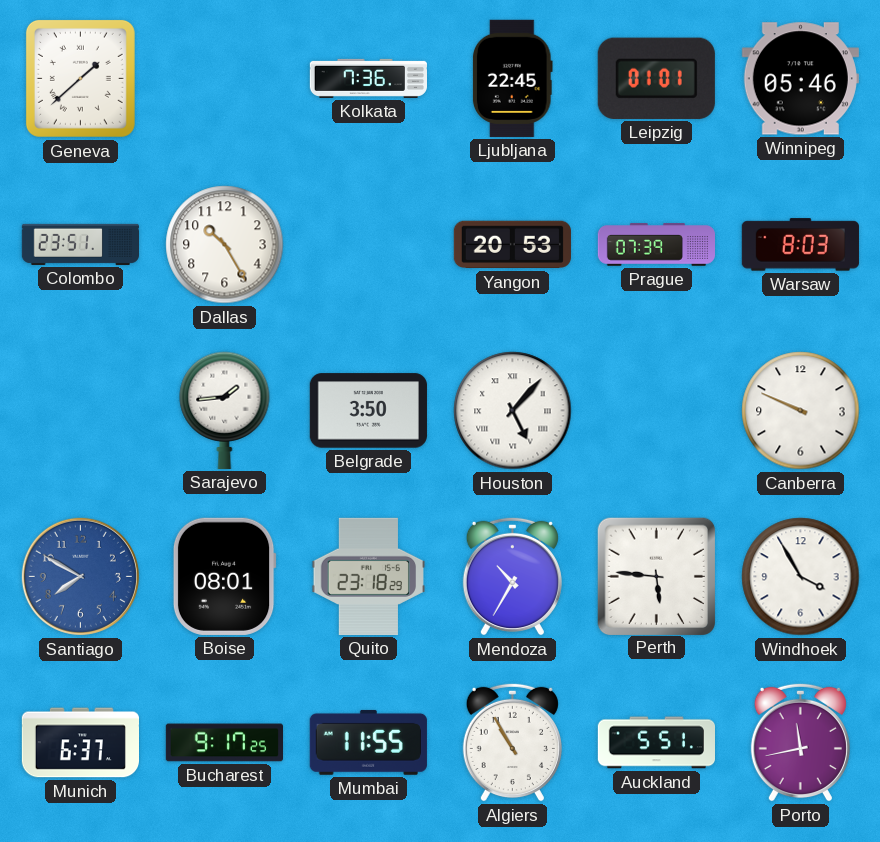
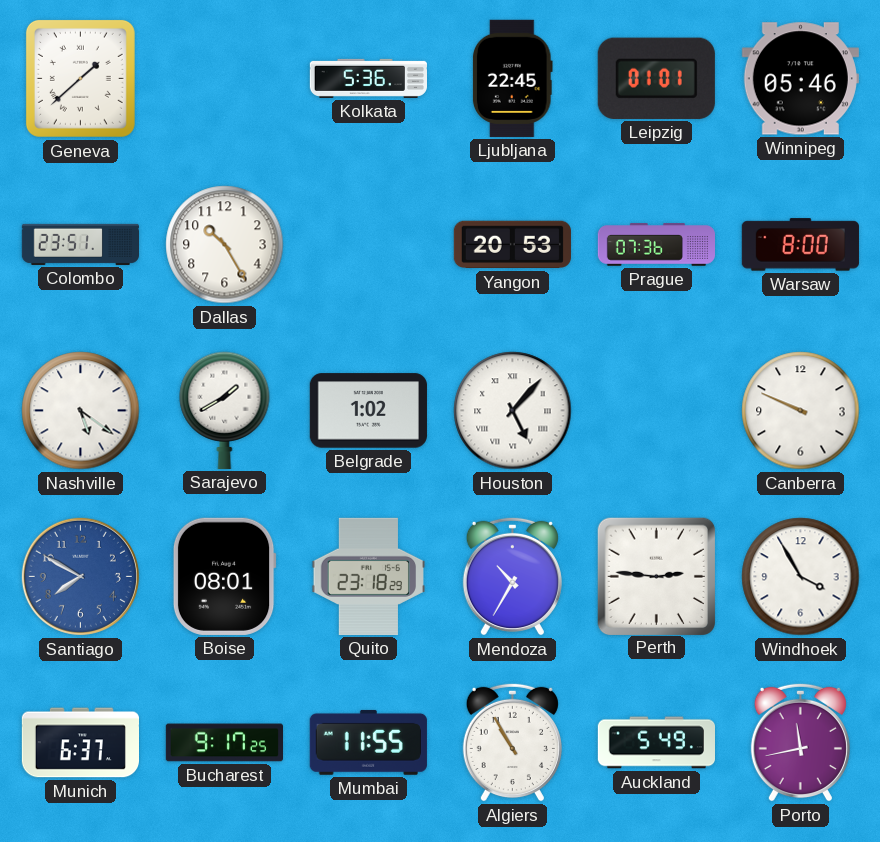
Kolkata: 7:36 -> 5:36
Prague: 07:39 -> 07:36
Warsaw: 8:03 -> 8:00
Nashville: none -> 5:21
Sarajevo: 1:44 -> 1:40
Belgrade: 3:50 -> 1:02
Perth: 5:46 -> 2:46
Auckland: 5:51 -> 5:49
